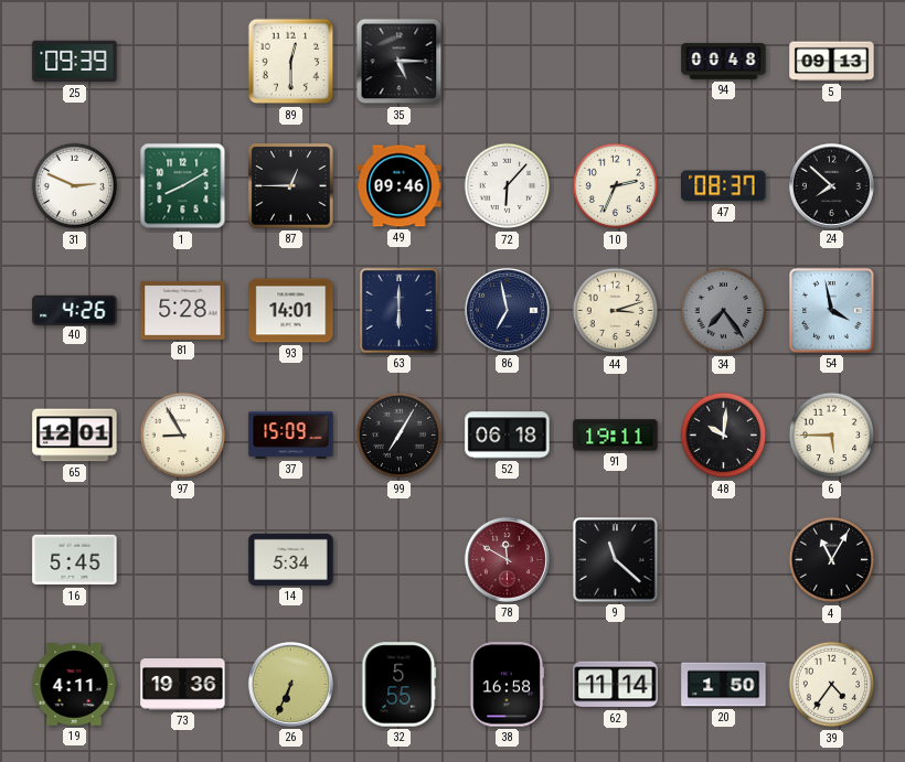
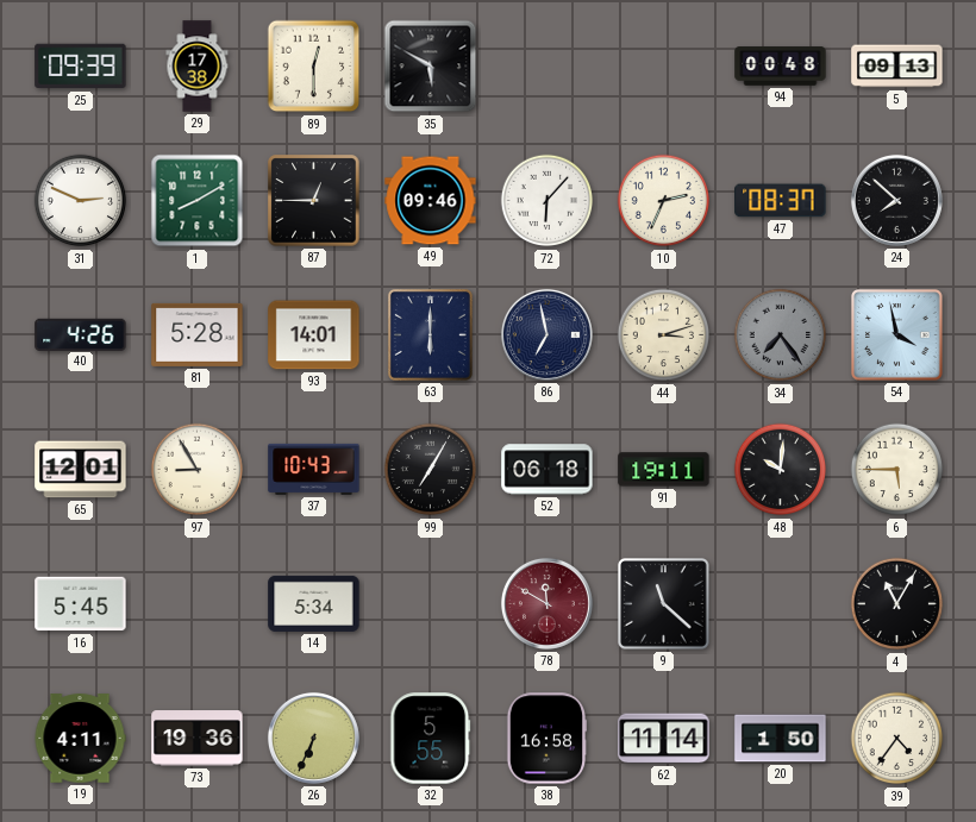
29: none -> 17:38
35: 5:15 -> 5:50
37: 15:09 -> 10:43
